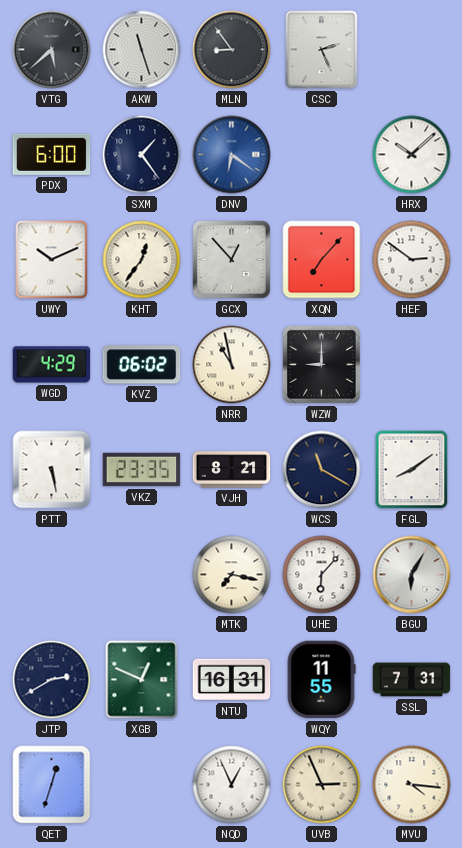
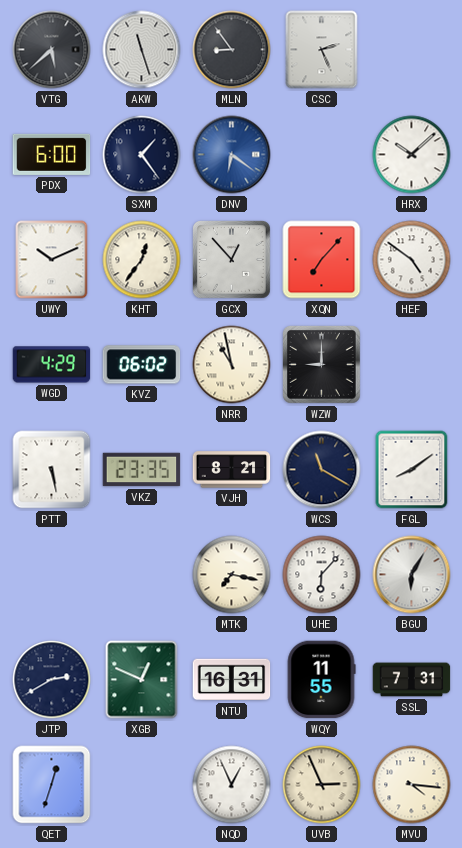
HEF: 2:51 -> 4:51
